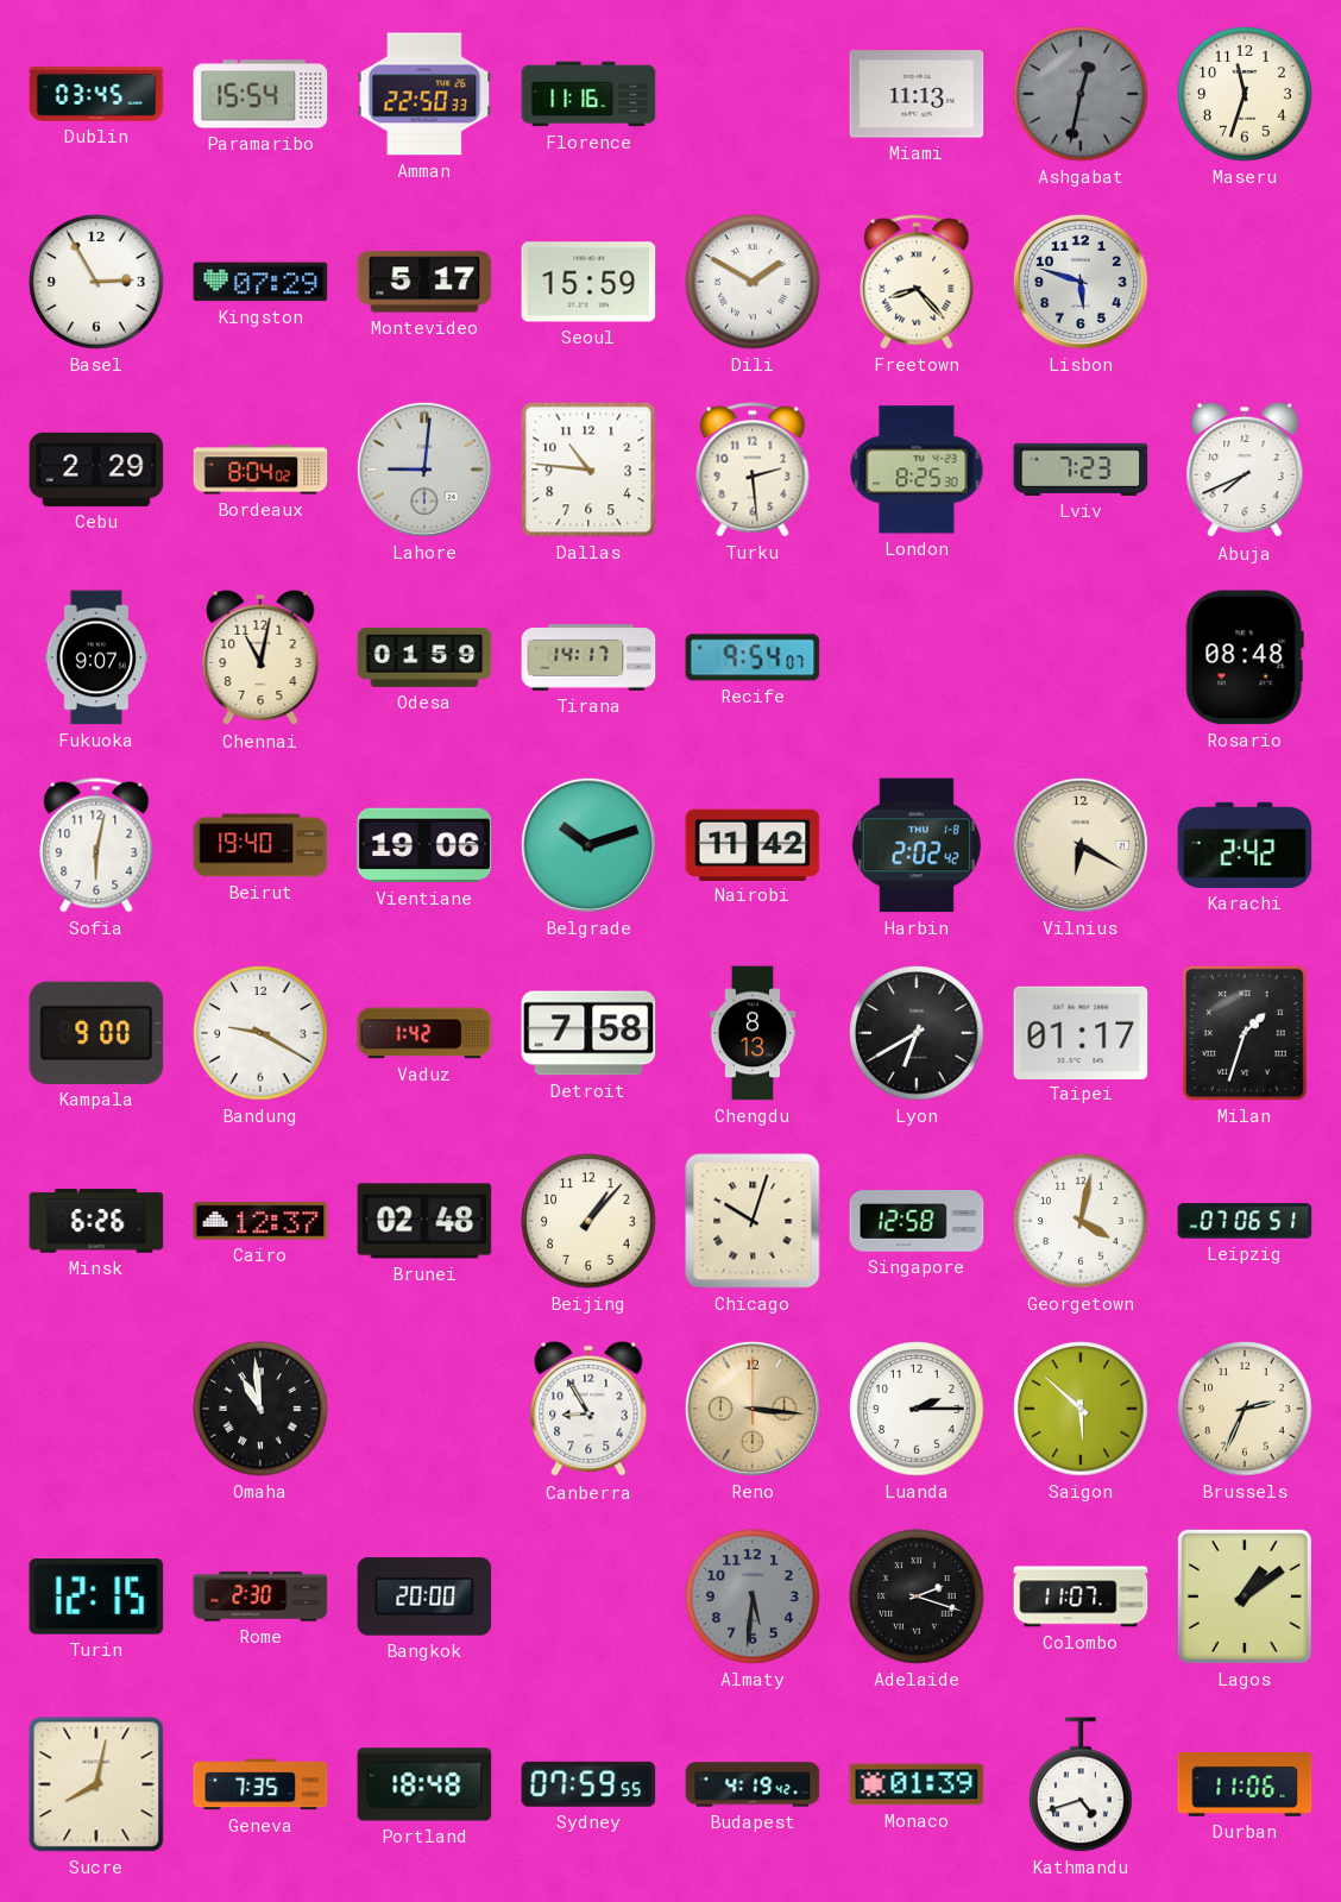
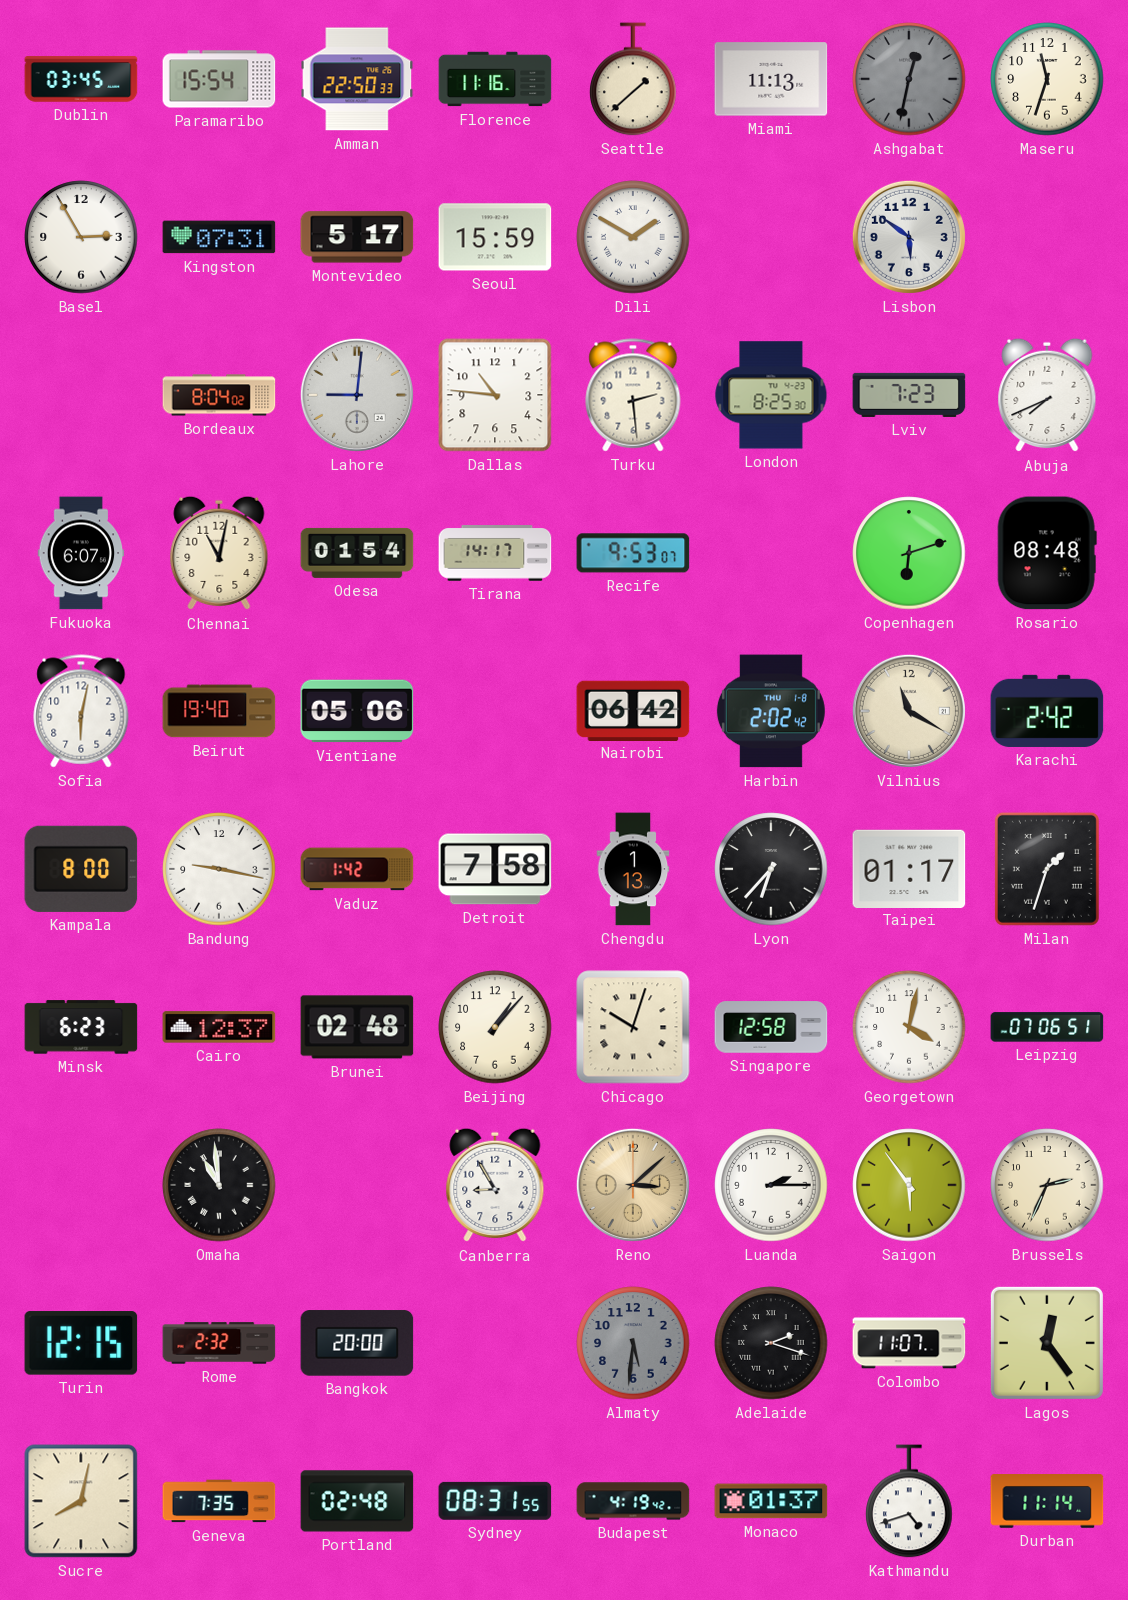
Seattle: none -> 1:38
Kingston: 07:29 -> 07:31
Freetown: 8:23 -> none
Lisbon: 5:48 -> 5:51
Cebu: 2:29 -> none
Fukuoka: 9:07 -> 6:07
Odesa: 01:59 -> 01:54
Recife: 9:54 -> 9:53
Copenhagen: none -> 6:12
Vientiane: 19:06 -> 05:06
Belgrade: 10:12 -> none
Nairobi: 11:42 -> 06:42
Vilnius: 6:20 -> 11:20
Kampala: 9:00 -> 8:00
Bandung: 9:20 -> 9:17
Chengdu: 8:13 -> 1:13
Lyon: 6:40 -> 6:37
Minsk: 6:26 -> 6:23
Reno: 3:16 -> 3:08
Saigon: 5:52 -> 5:54
Rome: 2:30 -> 2:32
Lagos: 1:09 -> 12:24
Portland: 18:48 -> 02:48
Sydney: 07:59 -> 08:31
Monaco: 01:39 -> 01:37
Durban: 11:06 -> 11:14
